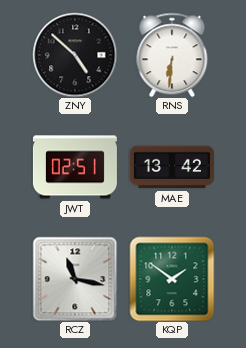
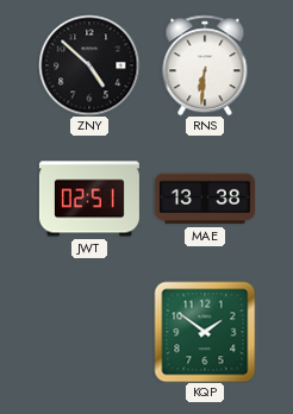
MAE: 13:42 -> 13:38
RCZ: 11:17 -> none
